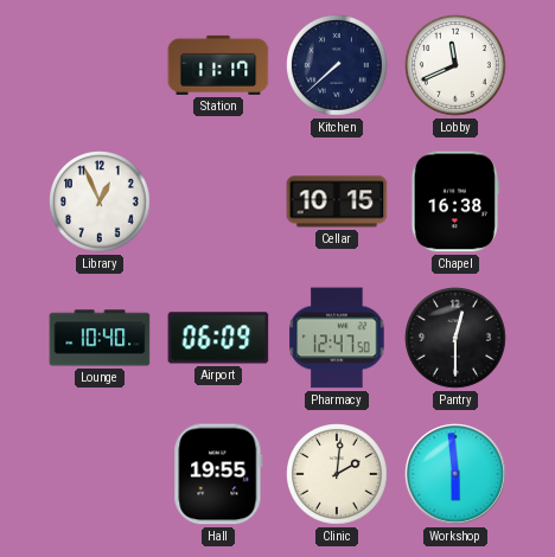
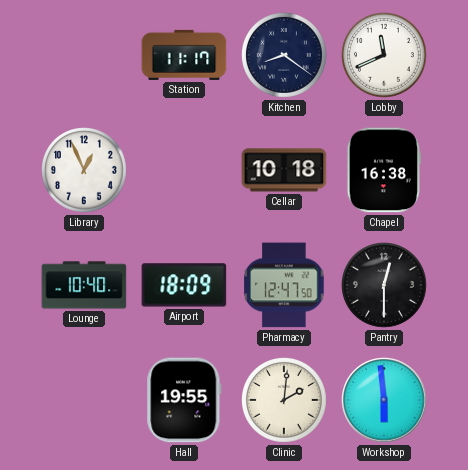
Kitchen: 7:38 -> 8:21
Cellar: 10:15 -> 10:18
Airport: 06:09 -> 18:09
